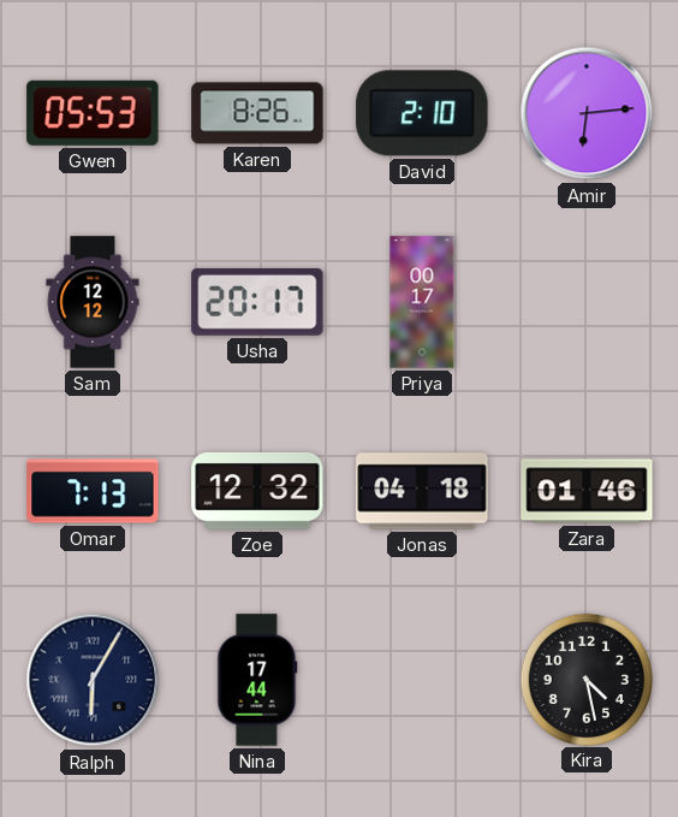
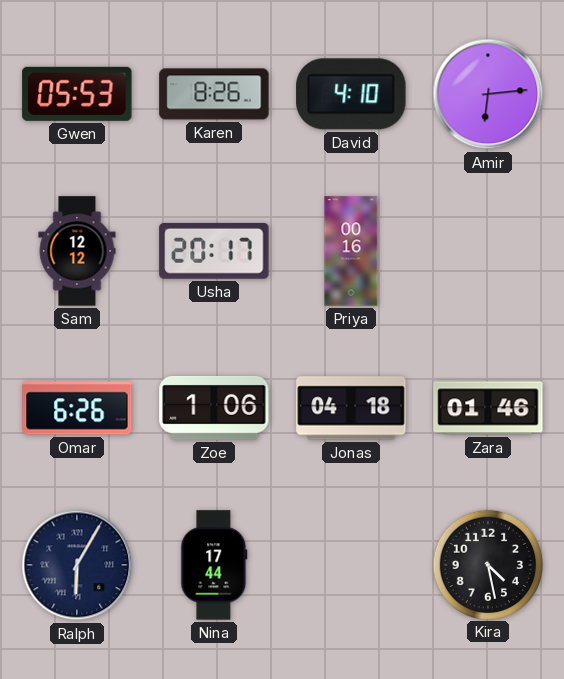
David: 2:10 -> 4:10
Priya: 00:17 -> 00:16
Omar: 7:13 -> 6:26
Zoe: 12:32 -> 1:06
